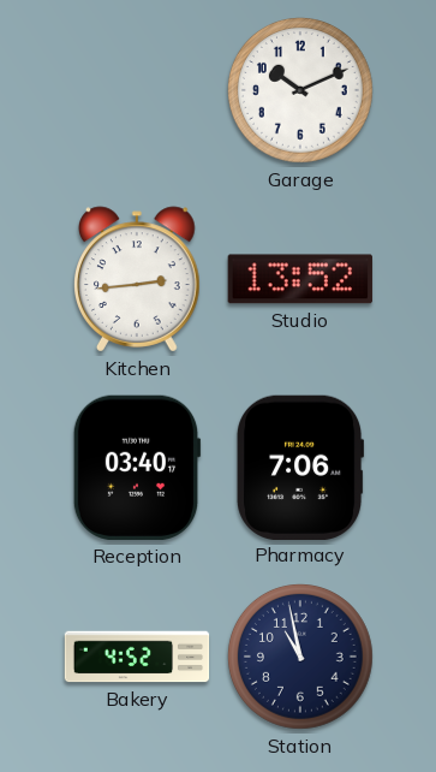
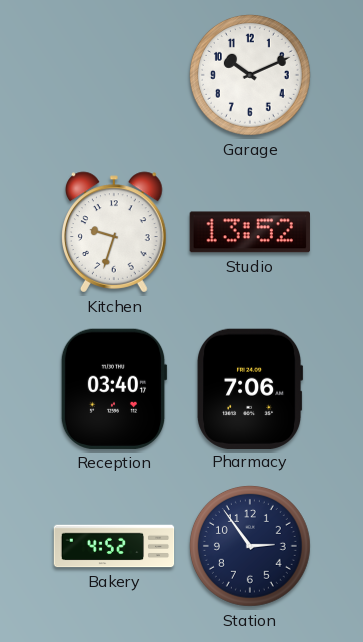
Kitchen: 2:44 -> 9:33
Station: 10:58 -> 2:54
